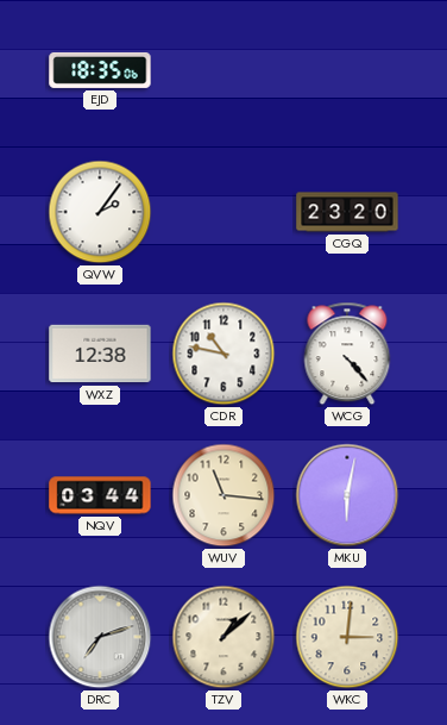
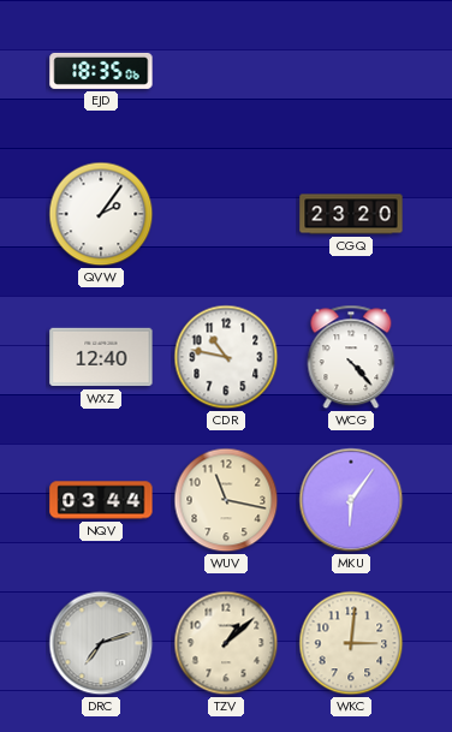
WXZ: 12:38 -> 12:40
WUV: 11:16 -> 11:17
MKU: 6:02 -> 6:06
